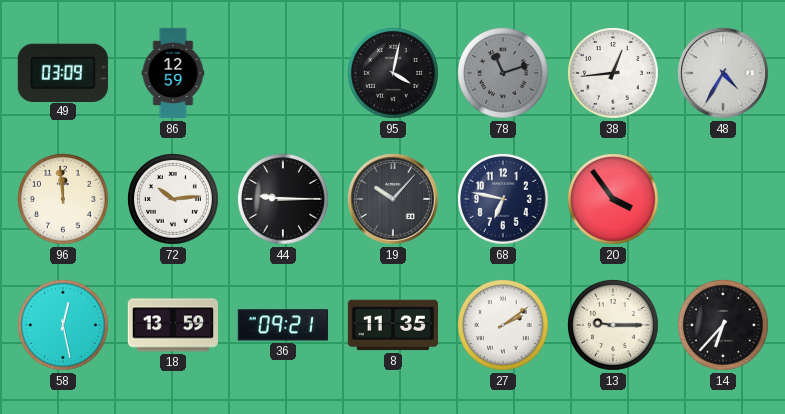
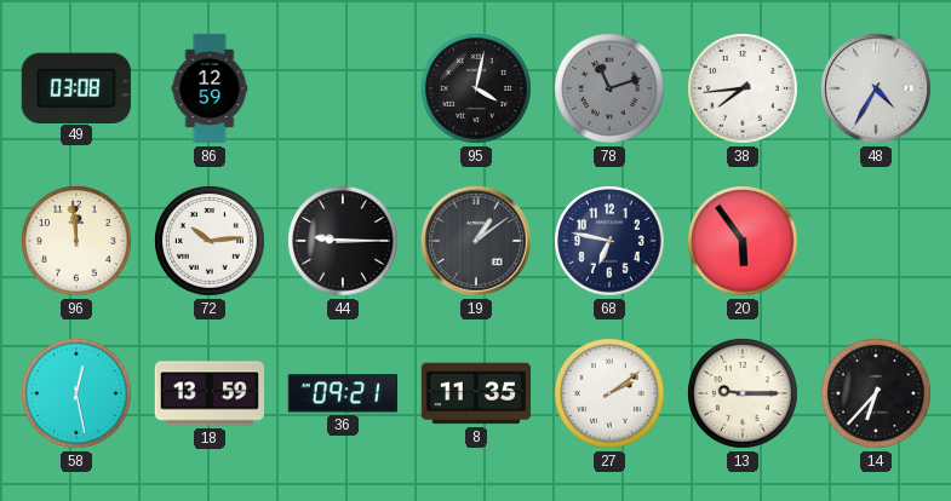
49: 03:09 -> 03:08
38: 12:44 -> 7:44
19: 10:07 -> 1:09
20: 3:54 -> 5:54
